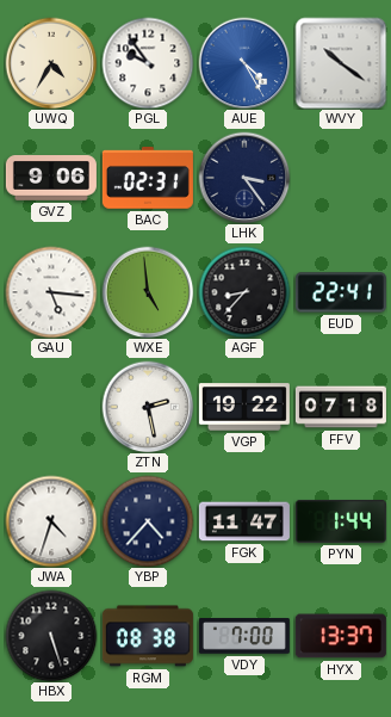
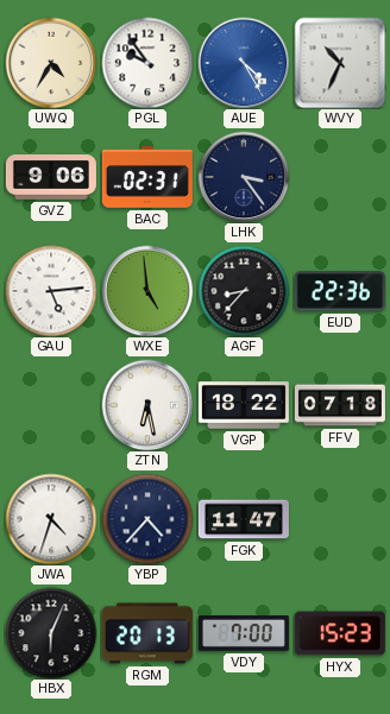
WVY: 10:21 -> 10:34
GAU: 5:16 -> 5:14
EUD: 22:41 -> 22:36
ZTN: 2:28 -> 6:28
VGP: 19:22 -> 18:22
PYN: 1:44 -> none
HBX: 5:27 -> 6:04
RGM: 08:38 -> 20:13
HYX: 13:37 -> 15:23
